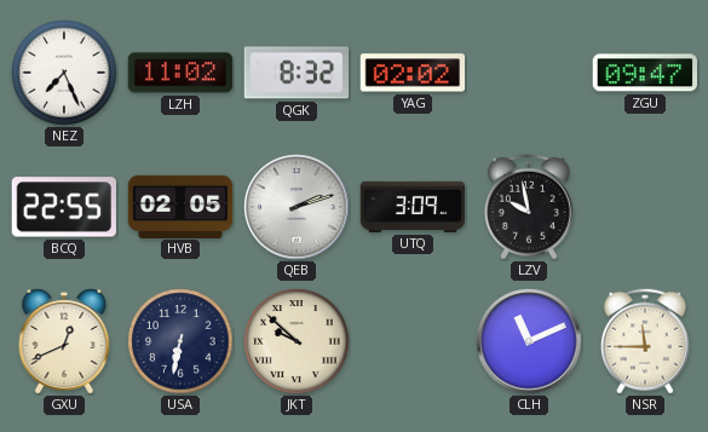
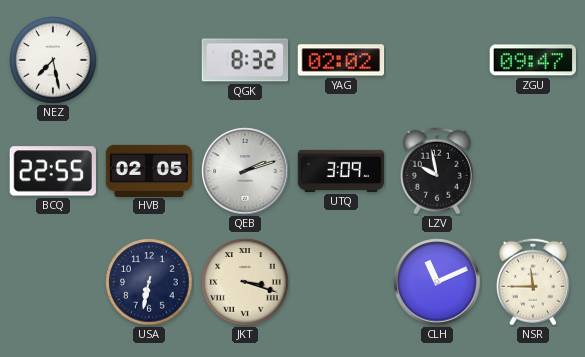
NEZ: 7:26 -> 7:28
LZH: 11:02 -> none
GXU: 12:41 -> none
JKT: 9:52 -> 3:18
